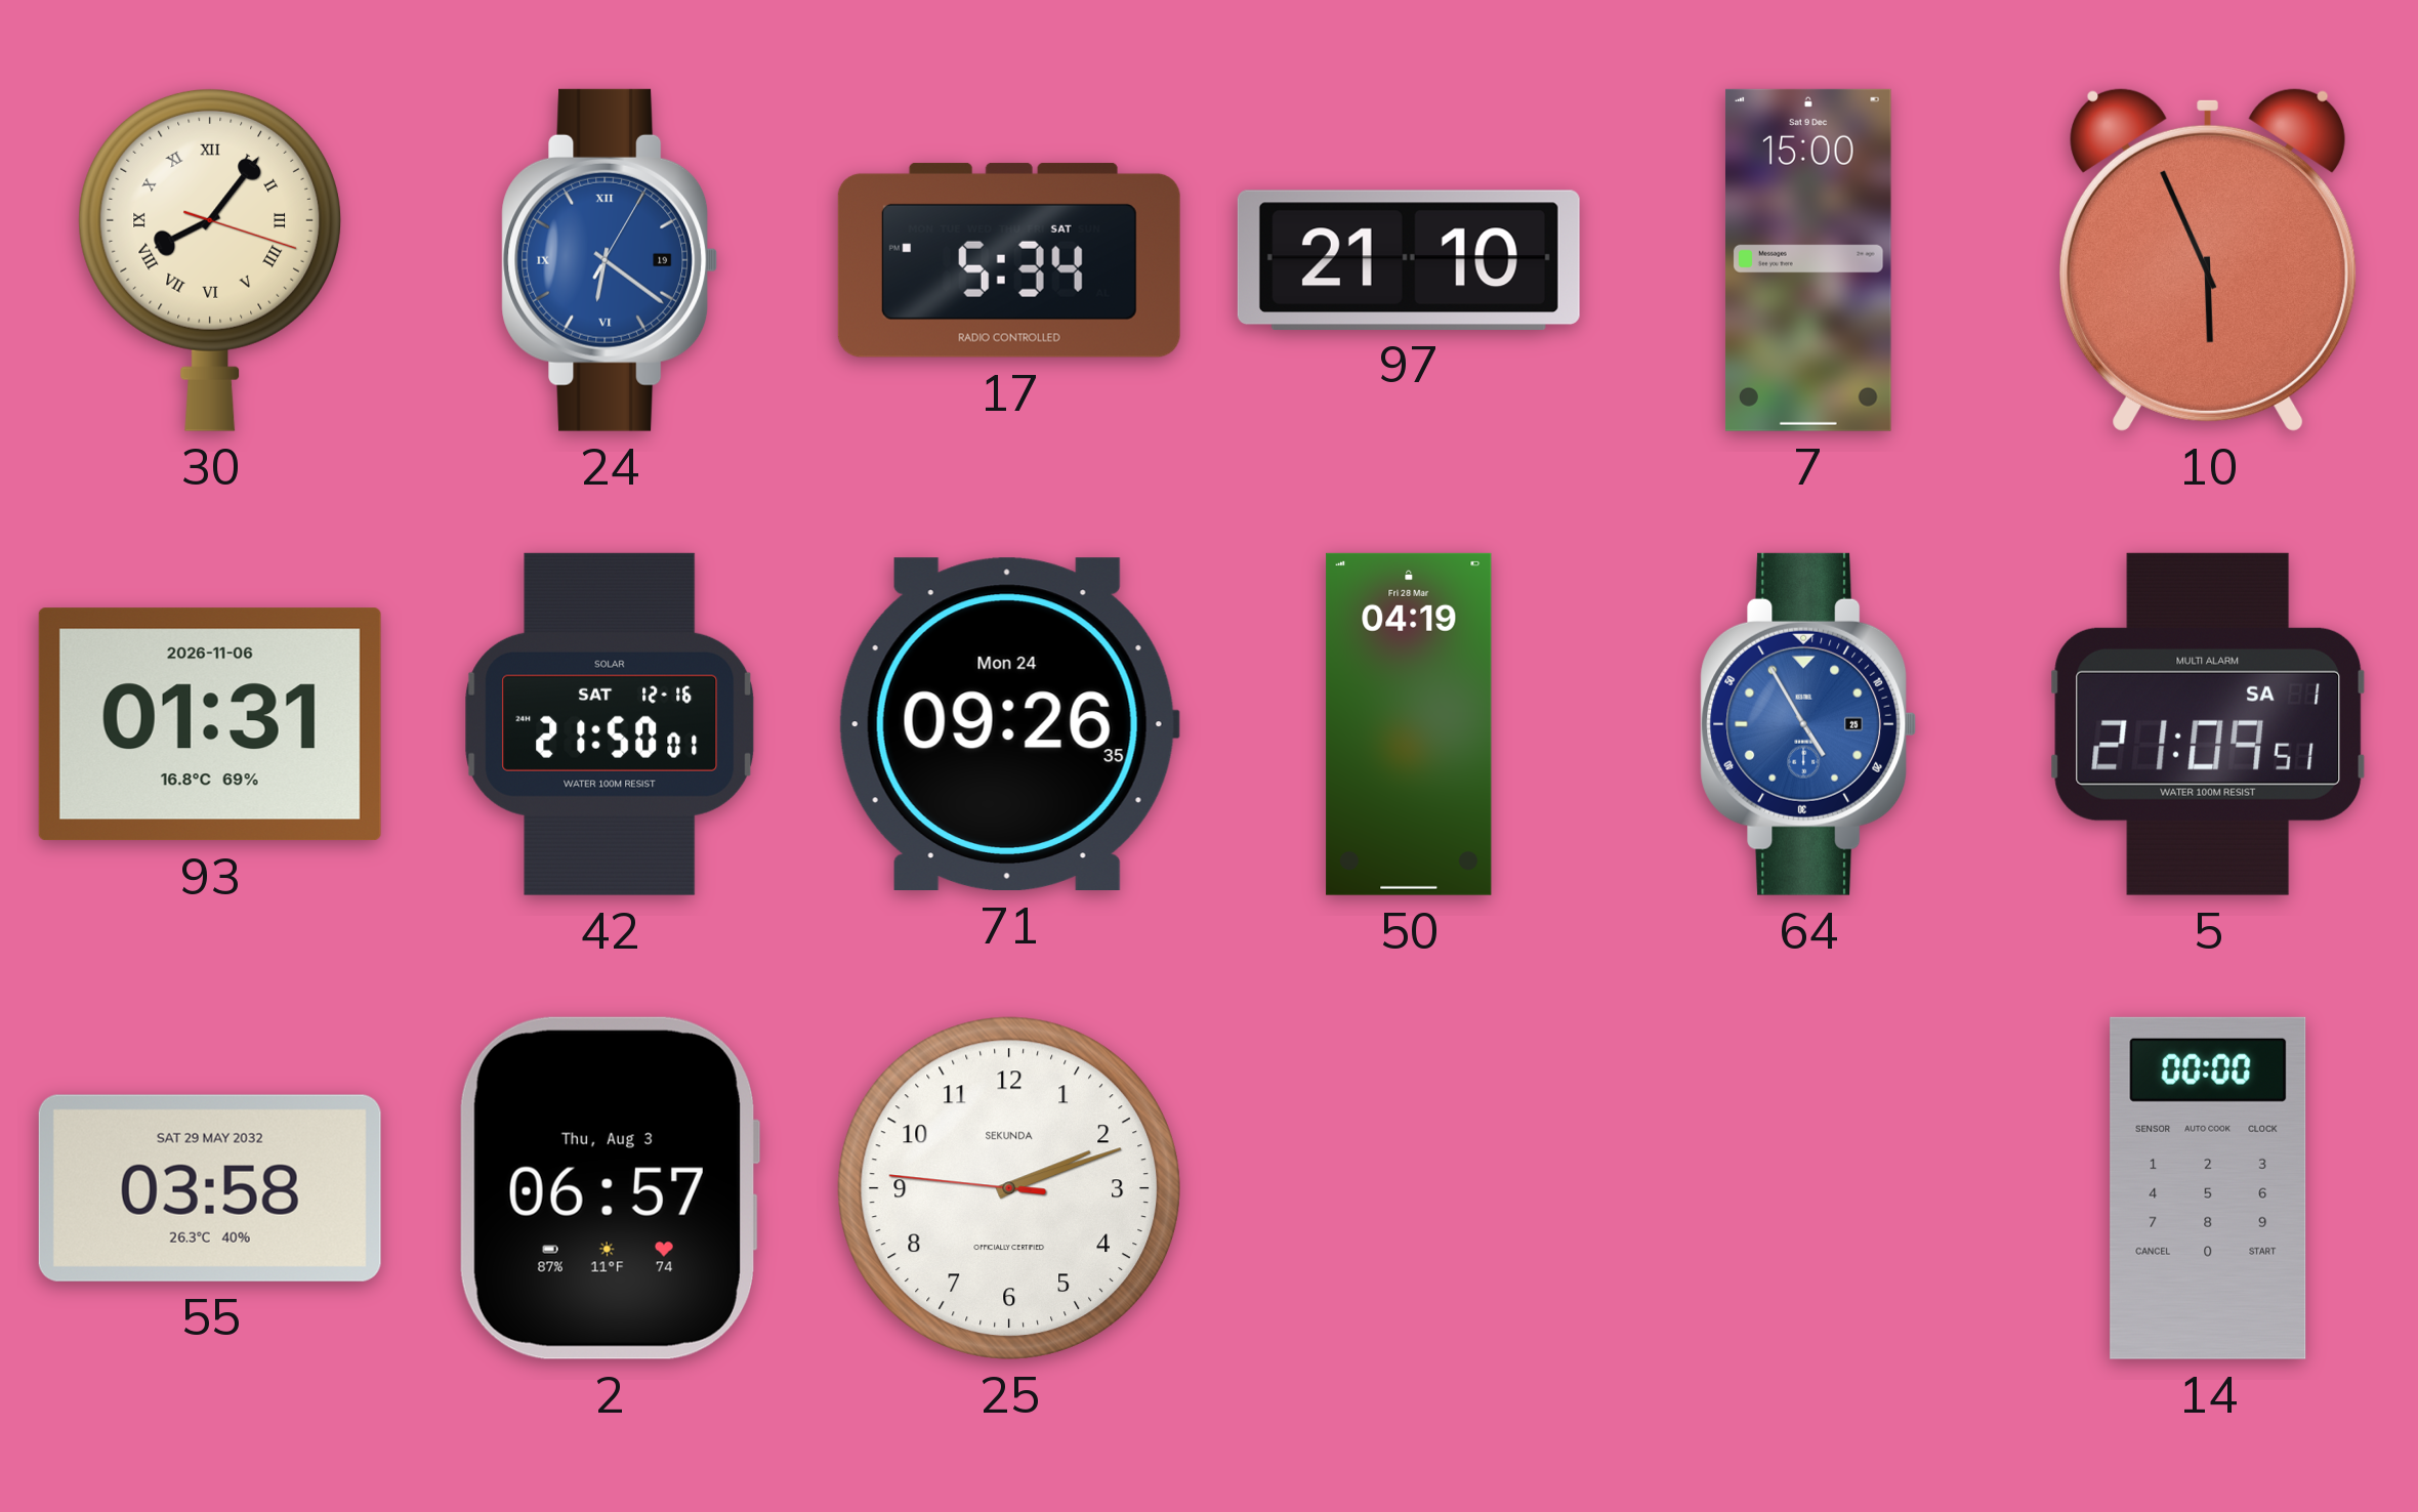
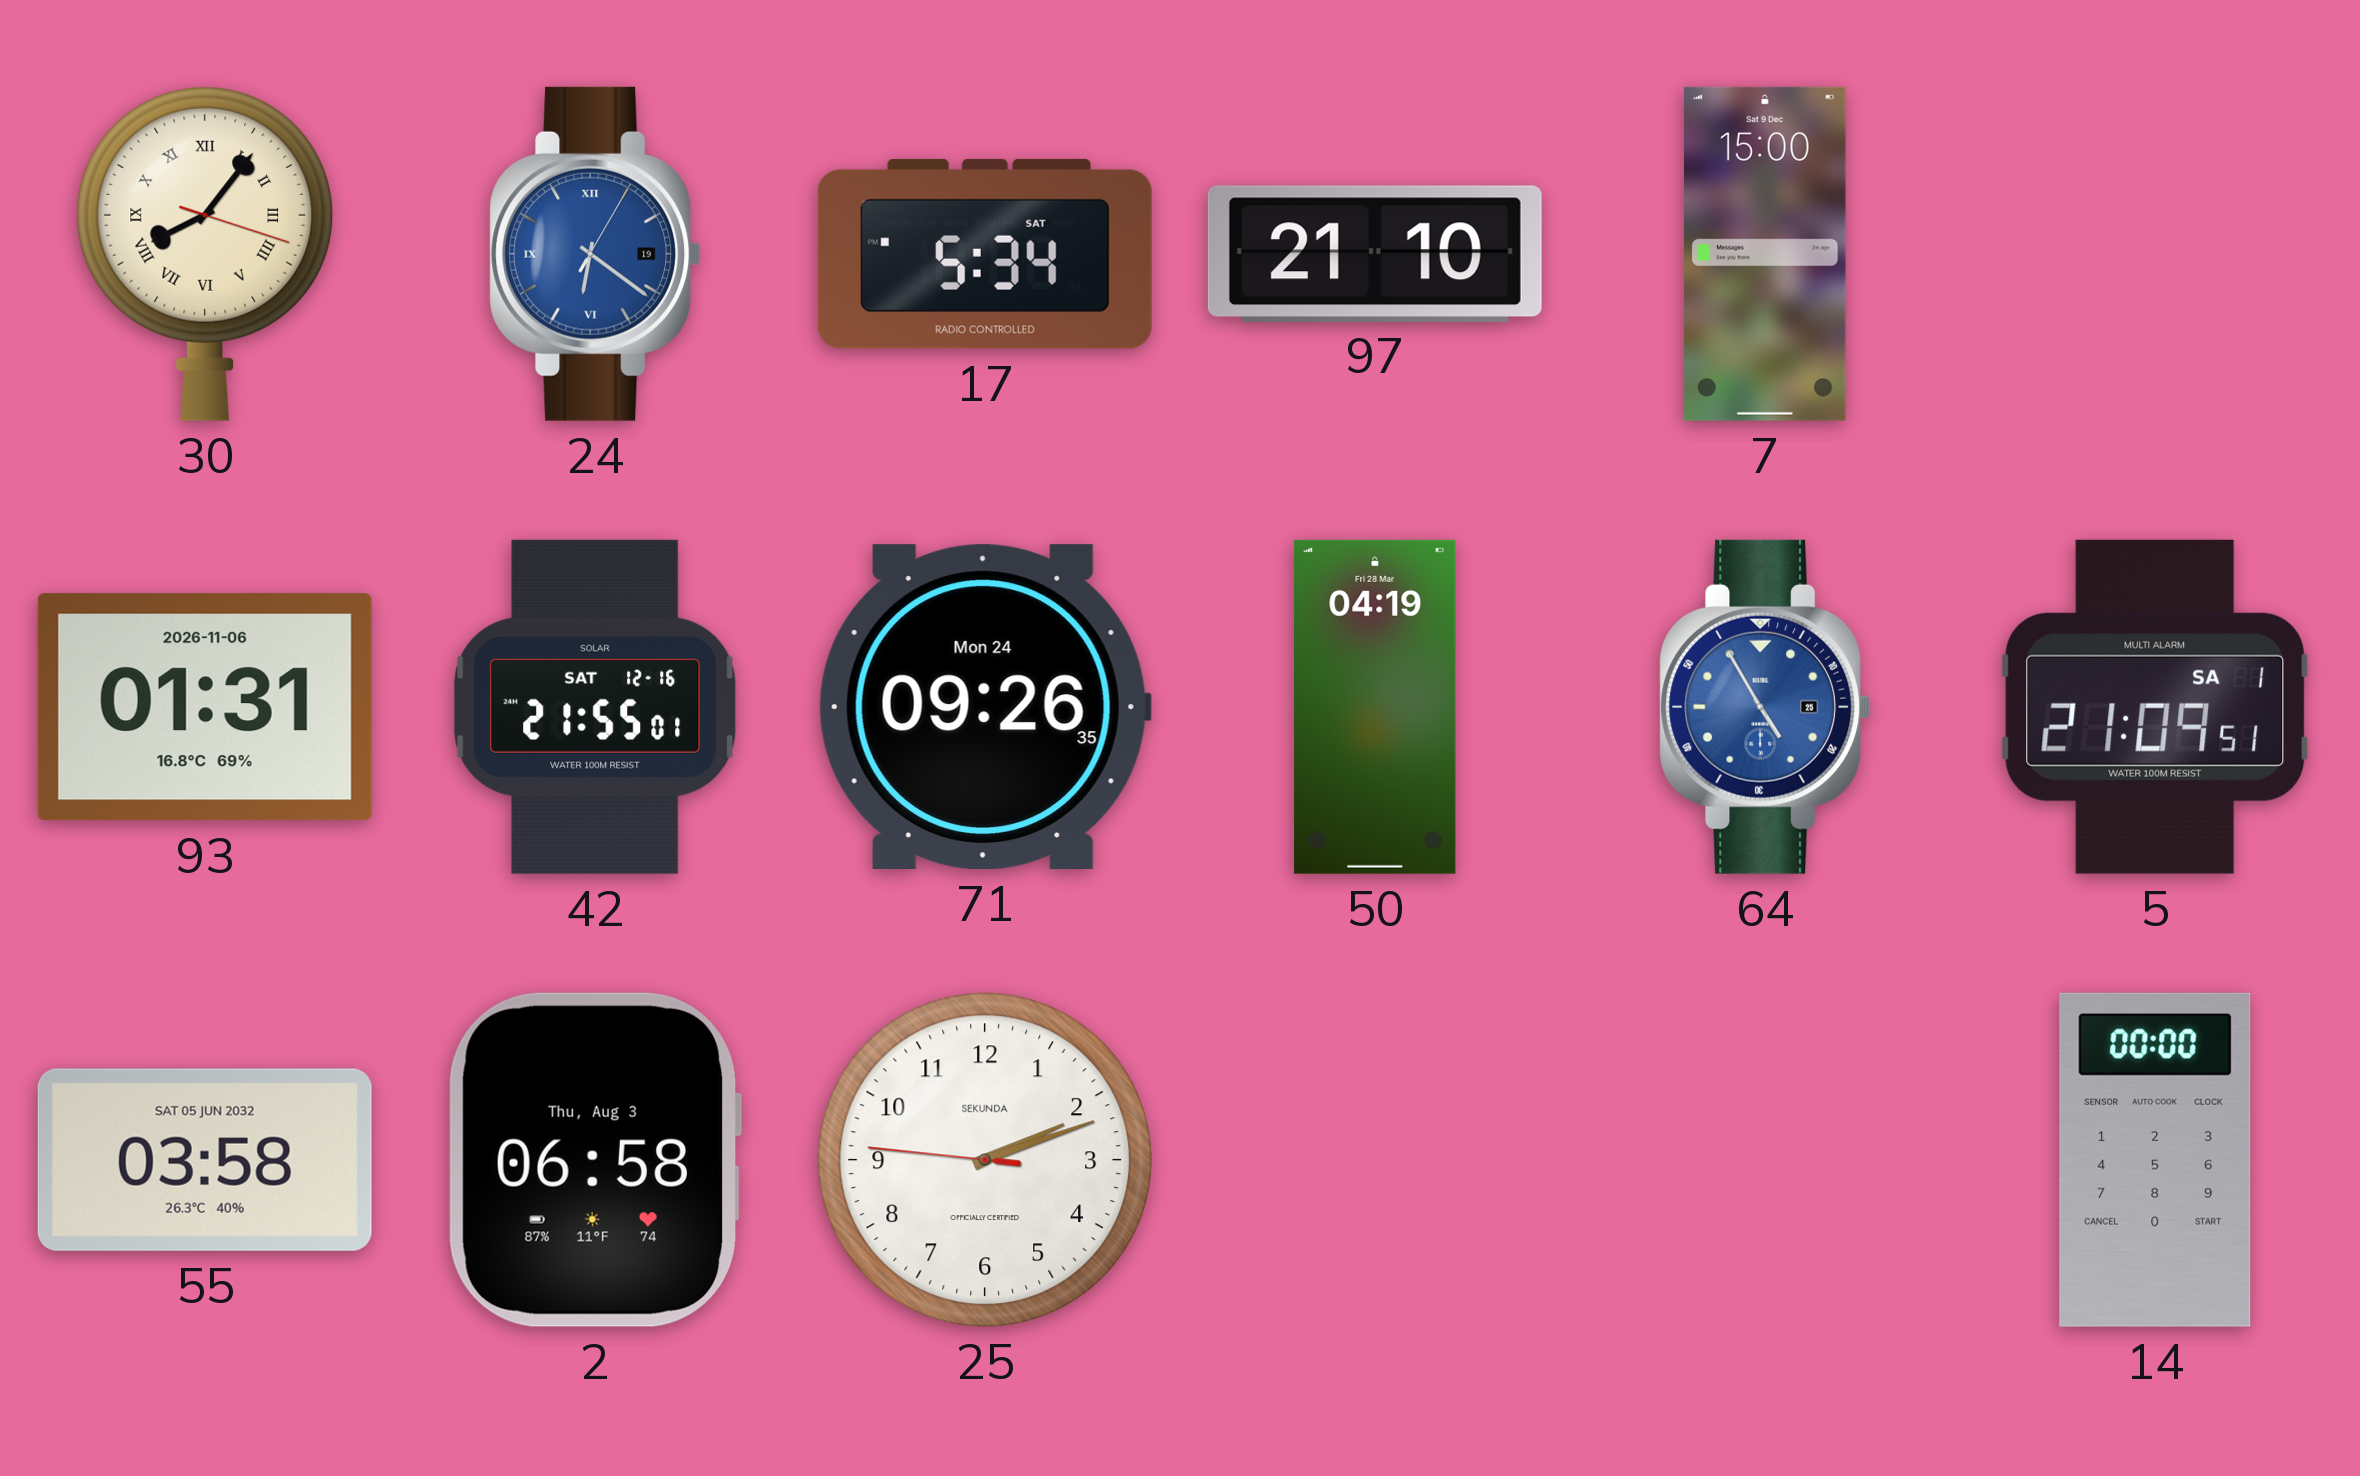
10: 5:56 -> none
42: 21:50 -> 21:55
55 date: SAT 29 MAY 2032 -> SAT 05 JUN 2032
2: 06:57 -> 06:58
